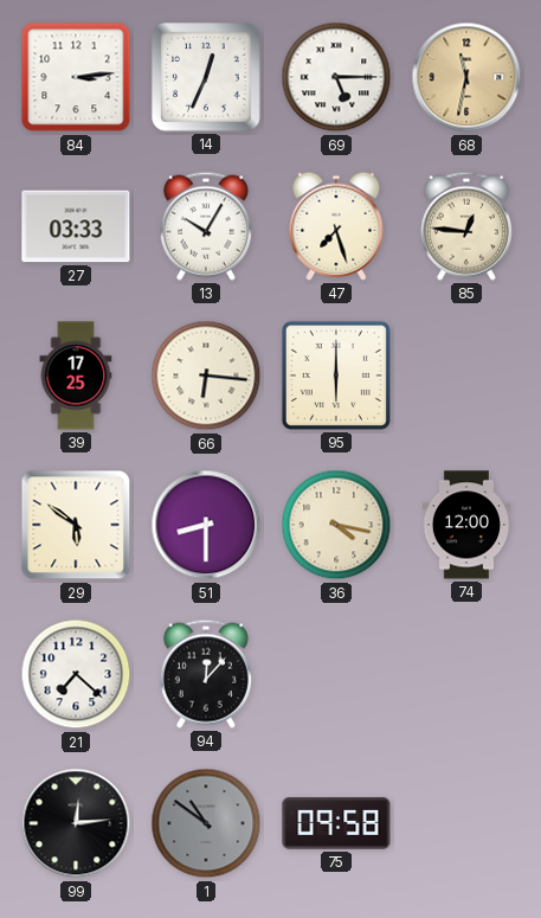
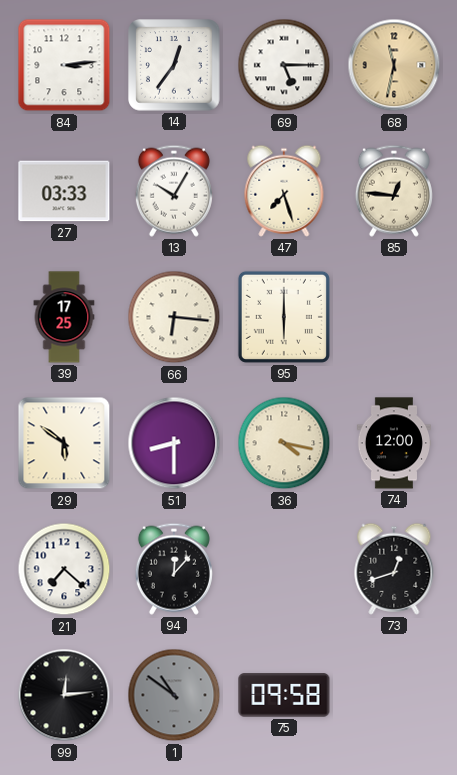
14: 12:34 -> 12:36
73: none -> 12:42
